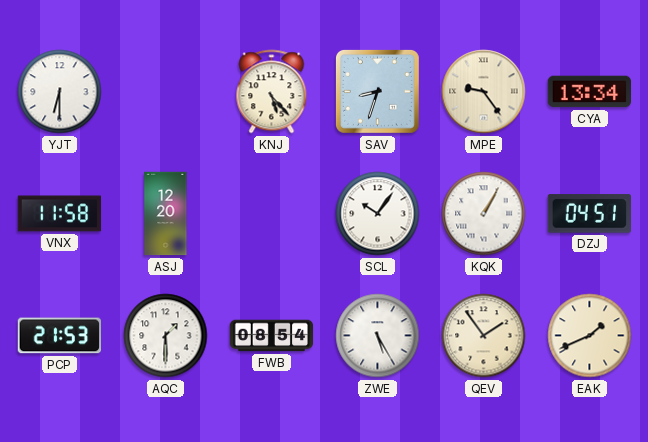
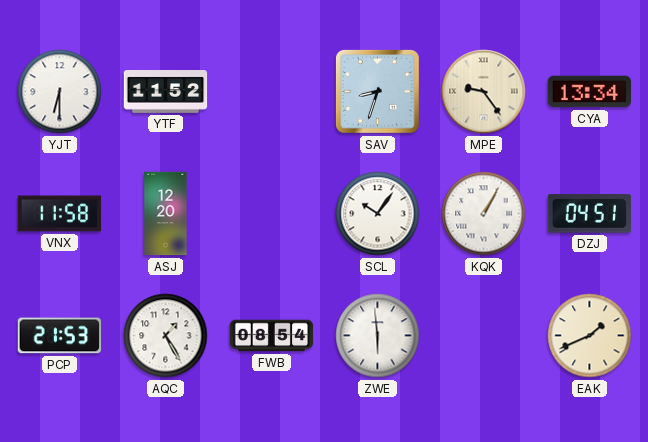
YTF: none -> 11:52
KNJ: 5:23 -> none
AQC: 1:30 -> 1:25
ZWE: 5:25 -> 5:59
QEV: 1:54 -> none
